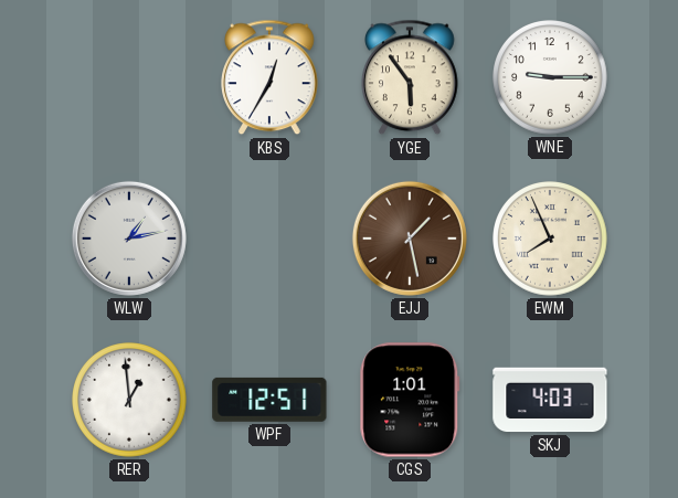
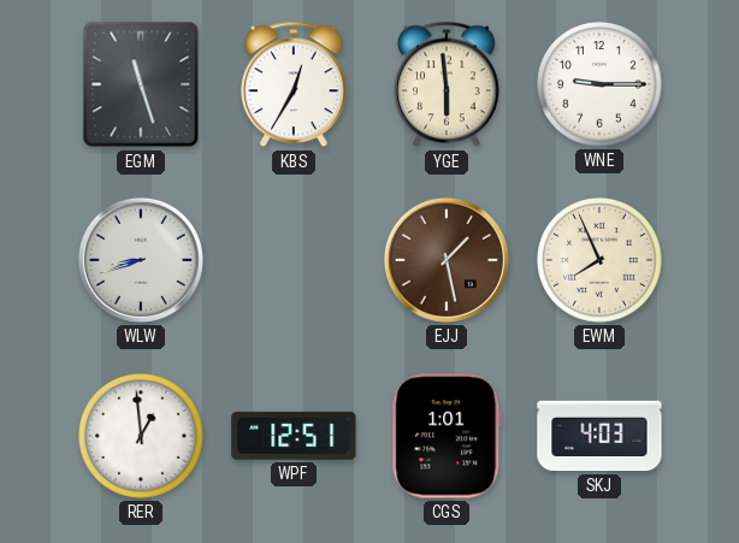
EGM: none -> 11:27
YGE: 5:54 -> 5:59
WLW: 1:13 -> 8:42
